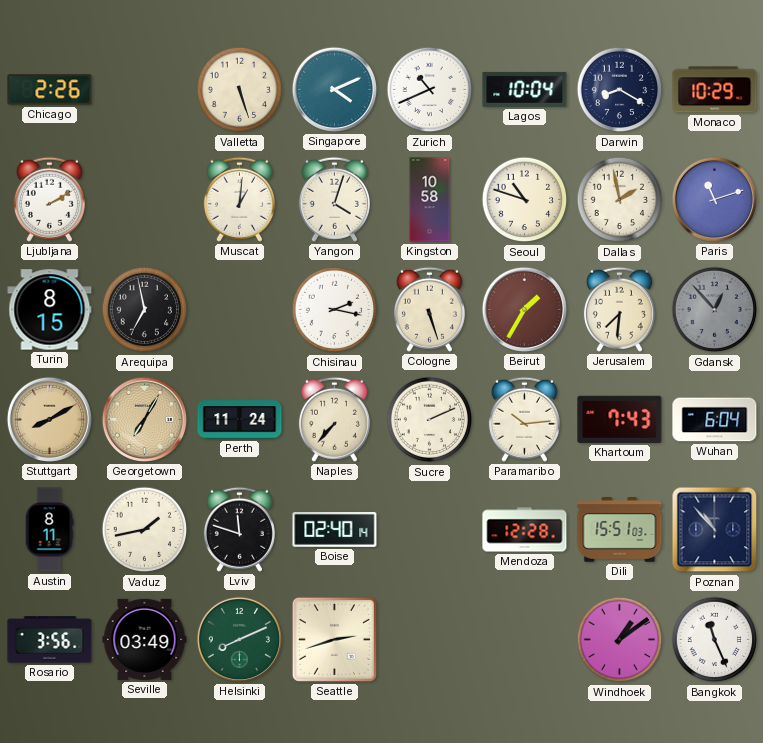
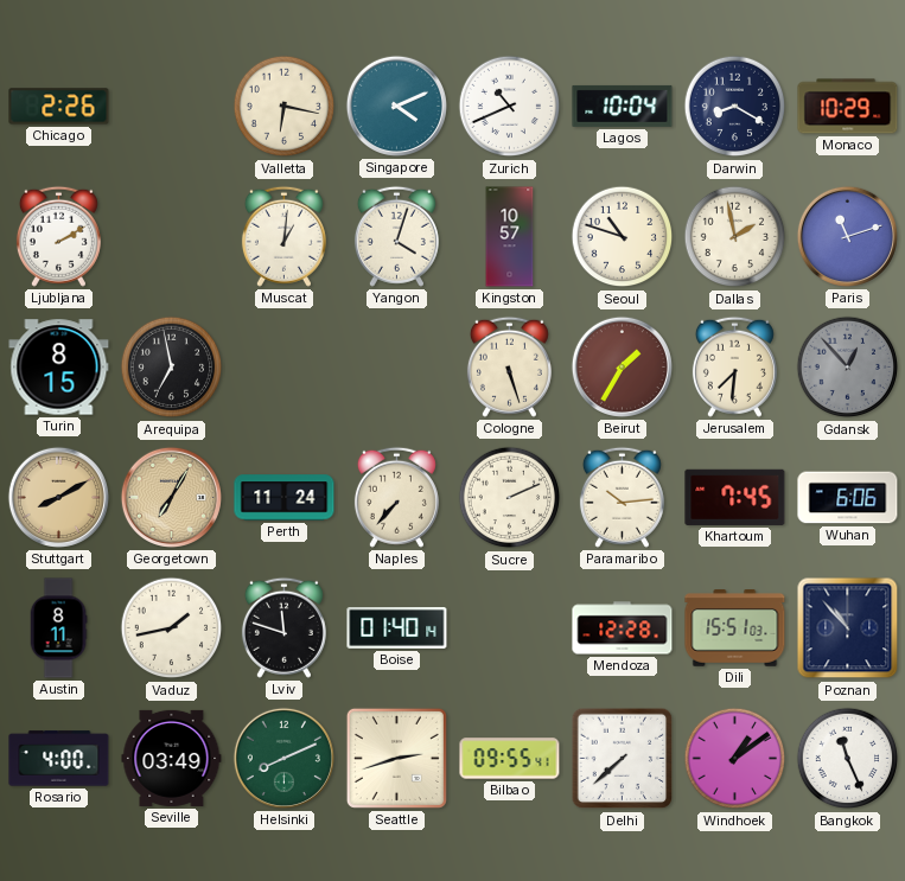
Valletta: 5:27 -> 6:17
Kingston: 10:58 -> 10:57
Chisinau: 2:17 -> none
Khartoum: 7:43 -> 7:45
Wuhan: 6:04 -> 6:06
Boise: 02:40 -> 01:40
Rosario: 3:56 -> 4:00
Bilbao: none -> 09:55
Delhi: none -> 7:38
